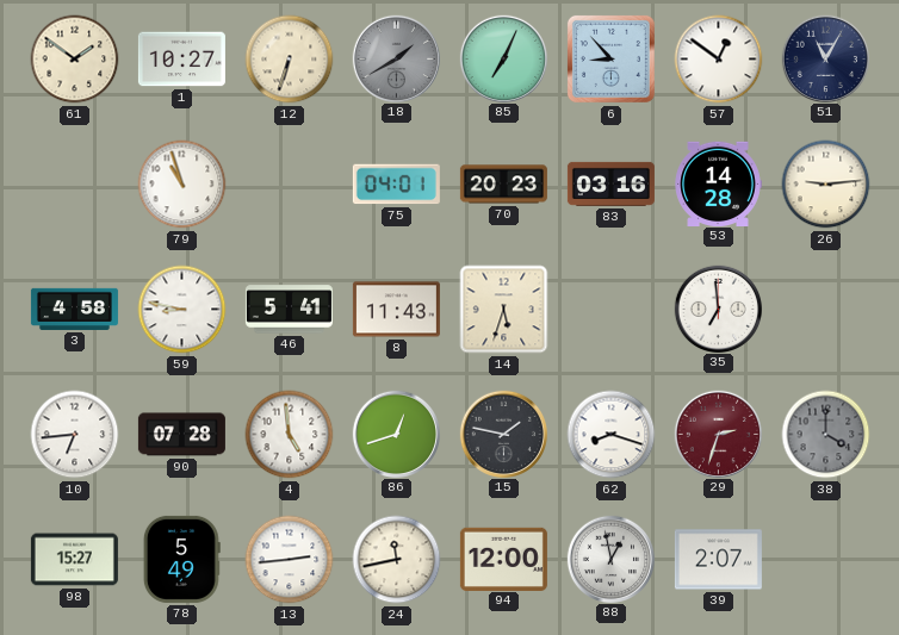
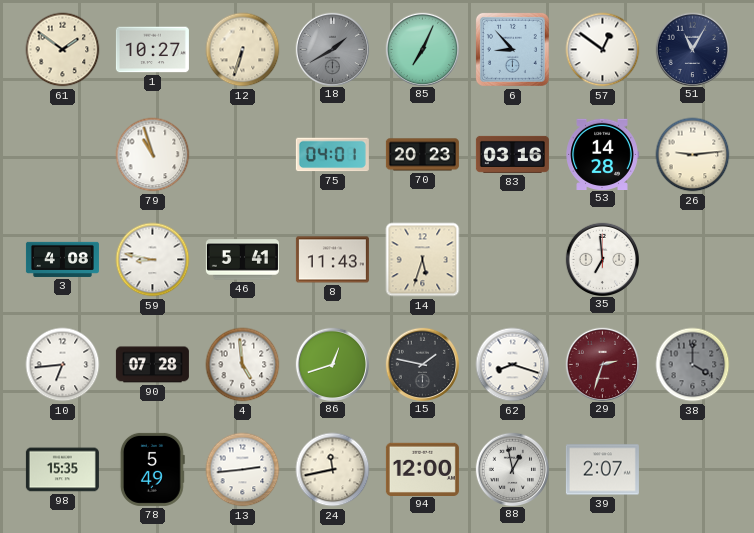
3: 4:58 -> 4:08
98: 15:27 -> 15:35
